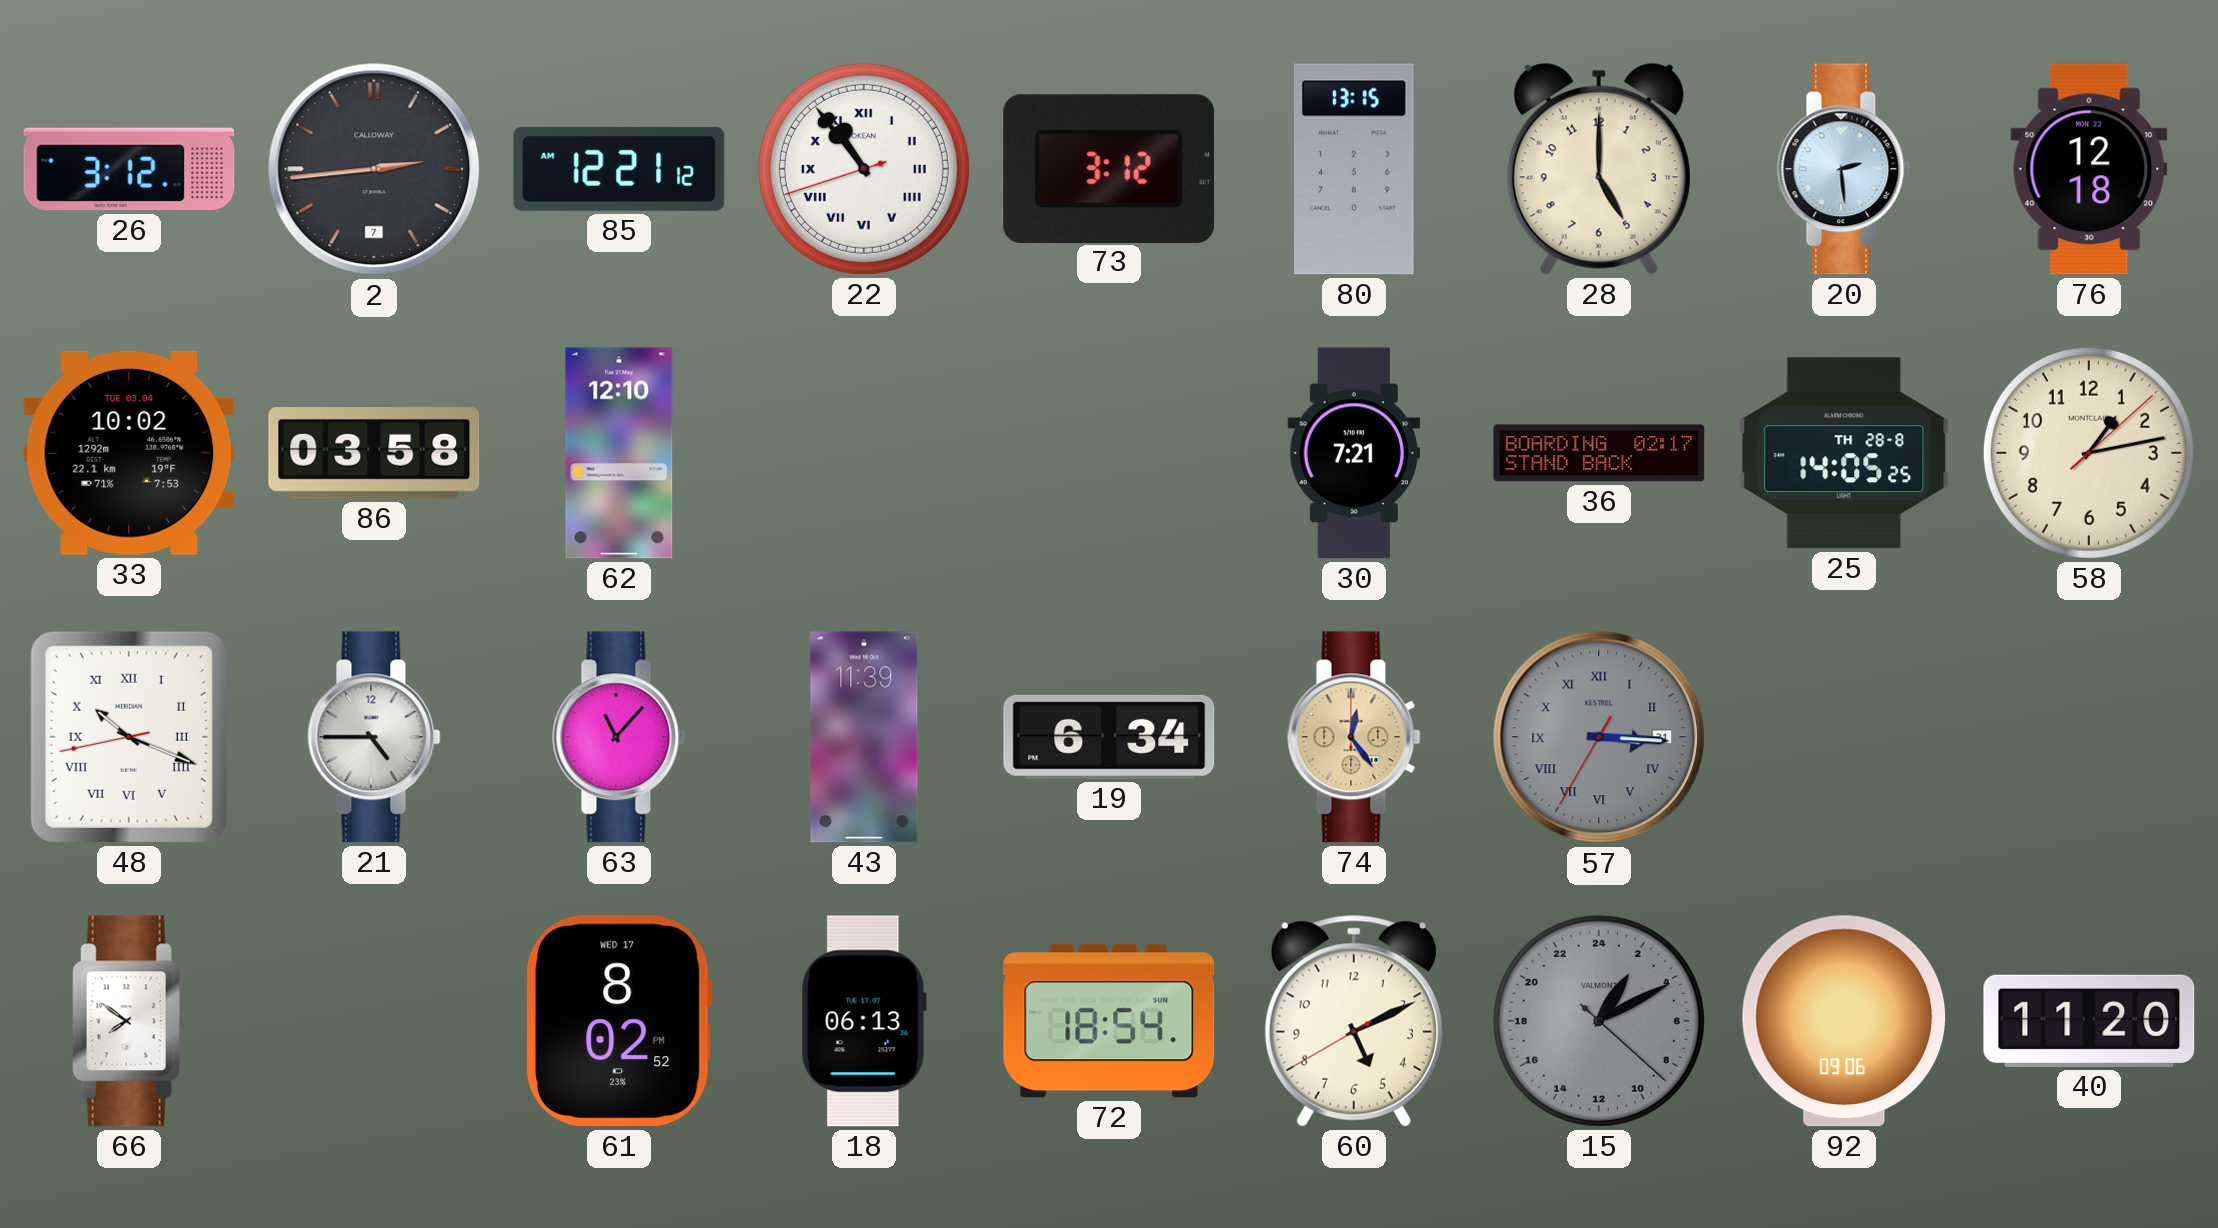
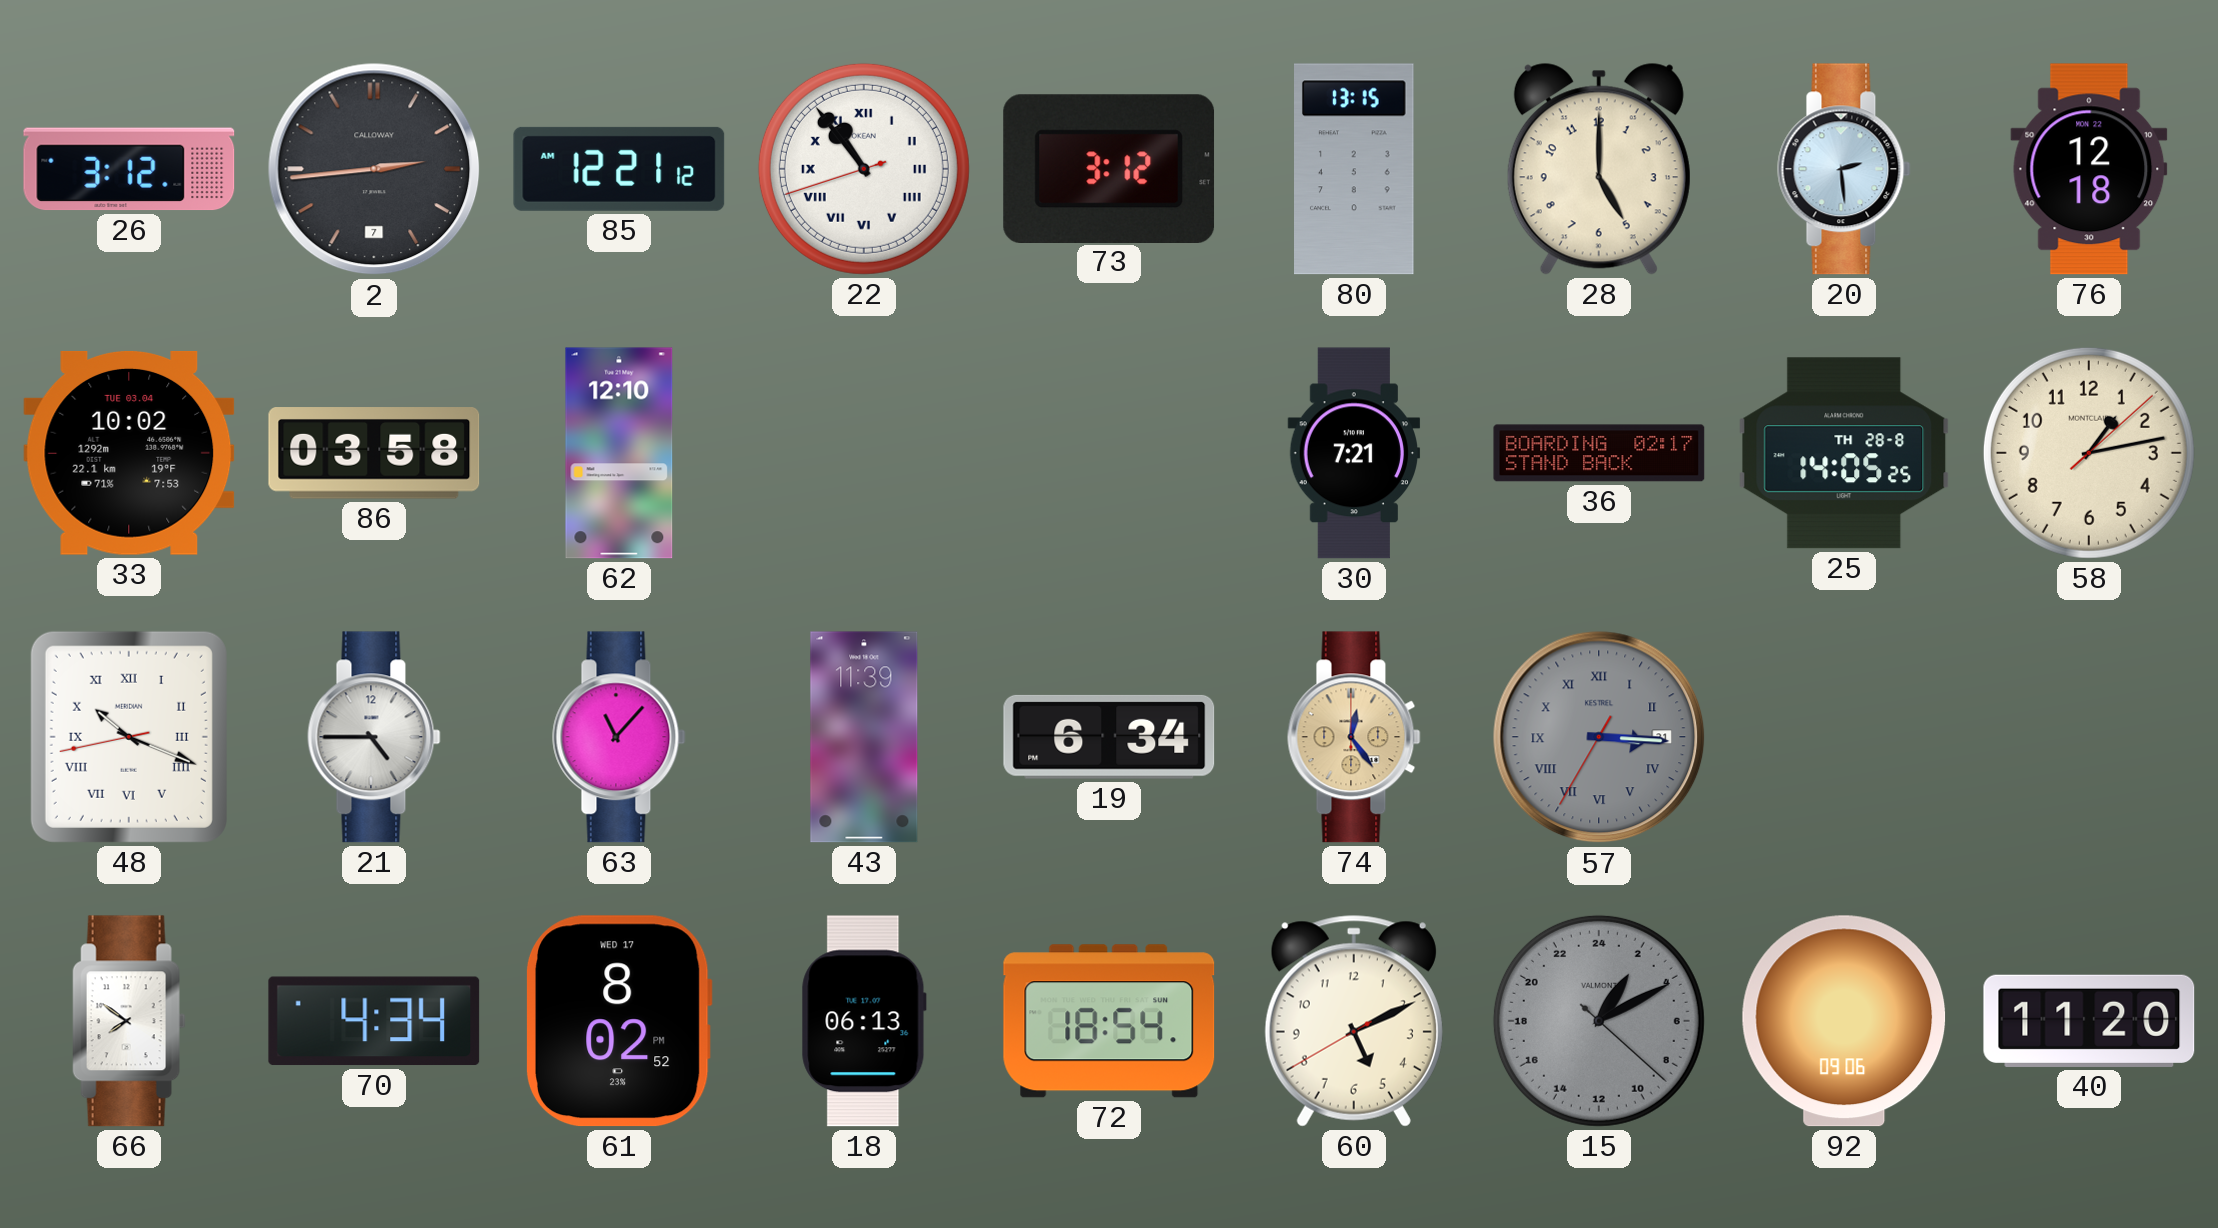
70: none -> 4:34
